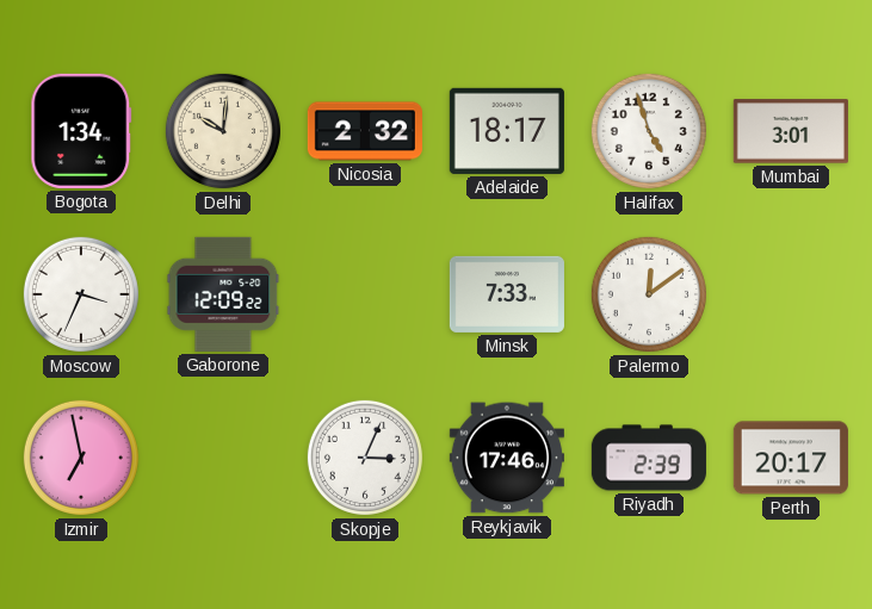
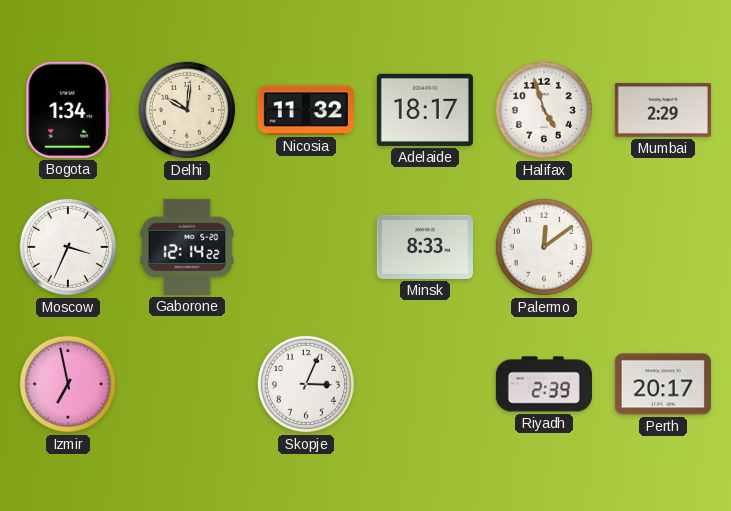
Nicosia: 2:32 -> 11:32
Mumbai: 3:01 -> 2:29
Gaborone: 12:09 -> 12:14
Minsk: 7:33 -> 8:33
Reykjavik: 17:46 -> none
